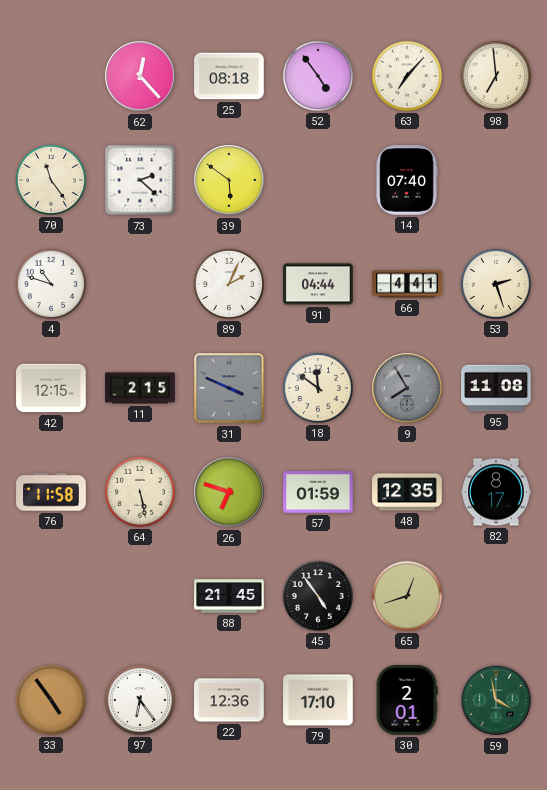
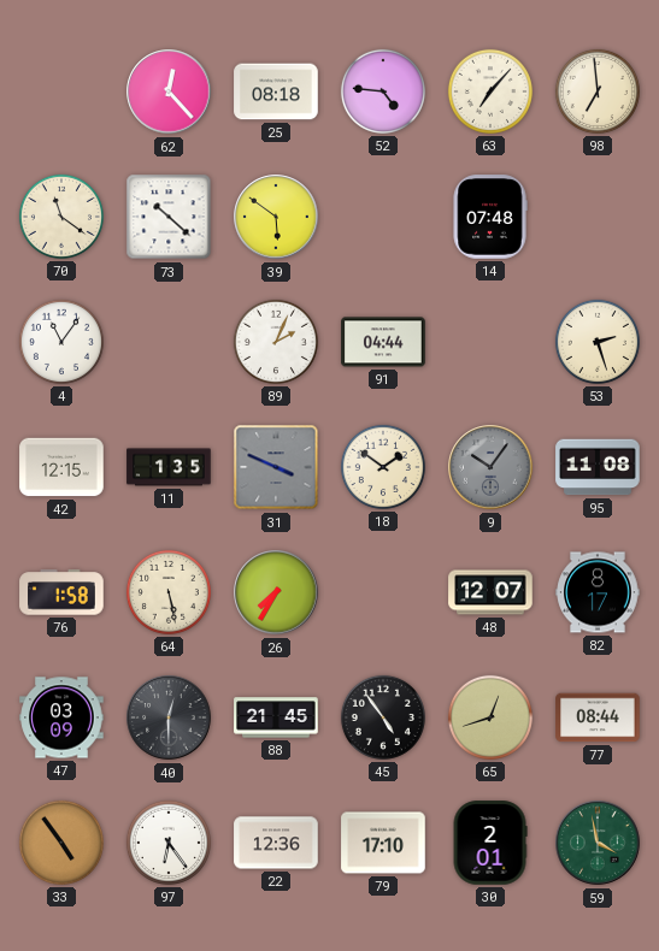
52: 4:54 -> 4:46
70: 11:24 -> 11:21
73: 2:22 -> 10:22
14: 07:40 -> 07:48
4: 10:48 -> 11:06
66: 4:41 -> none
11: 2:15 -> 1:35
18: 11:51 -> 1:51
9: 7:55 -> 10:06
76: 11:58 -> 1:58
26: 6:48 -> 7:35
57: 01:59 -> none
48: 12:35 -> 12:07
47: none -> 03:09
40: none -> 12:30
77: none -> 08:44
